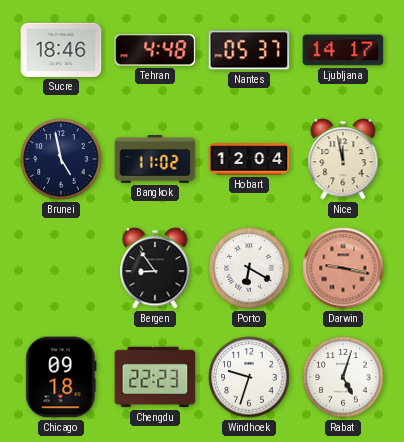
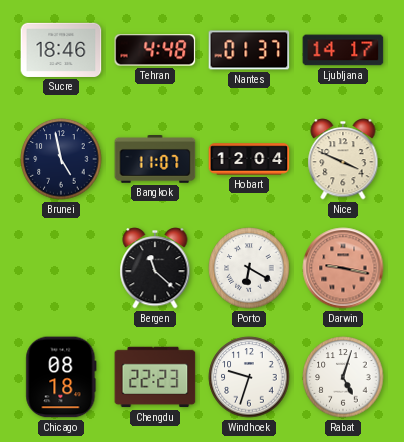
Nantes: 05:37 -> 01:37
Bangkok: 11:02 -> 11:07
Nice: 11:58 -> 3:49
Bergen: 8:54 -> 11:22
Chicago: 09:18 -> 08:18
